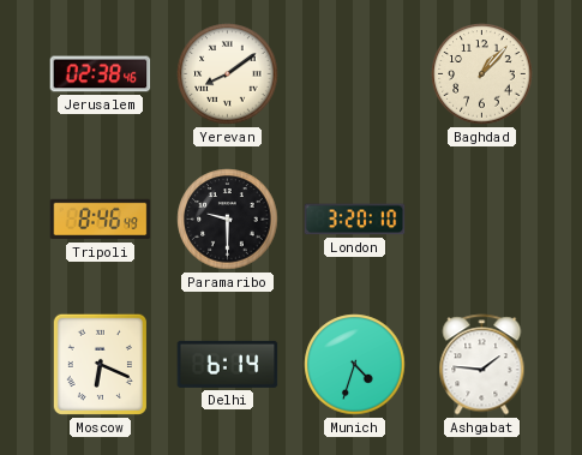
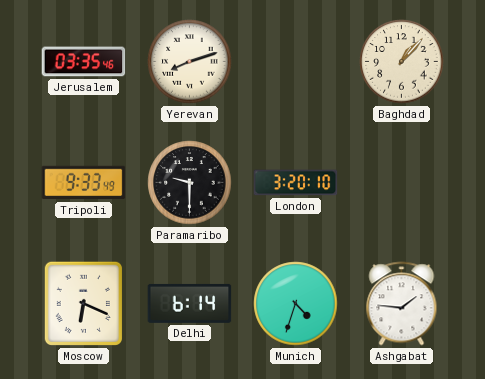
Jerusalem: 02:38 -> 03:35
Yerevan: 8:09 -> 8:12
Tripoli: 8:46 -> 9:33
